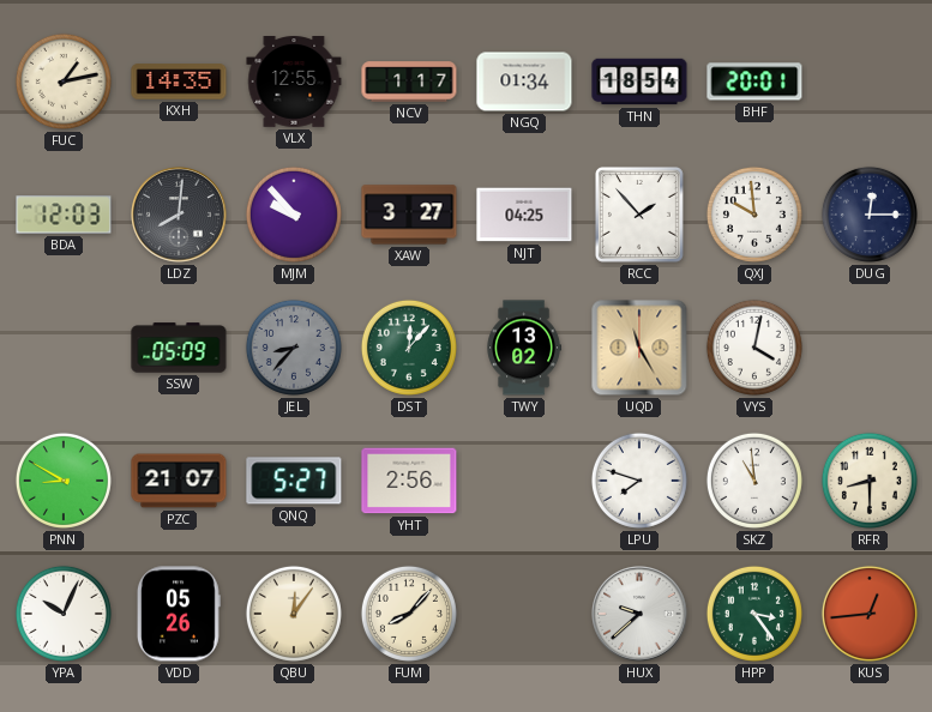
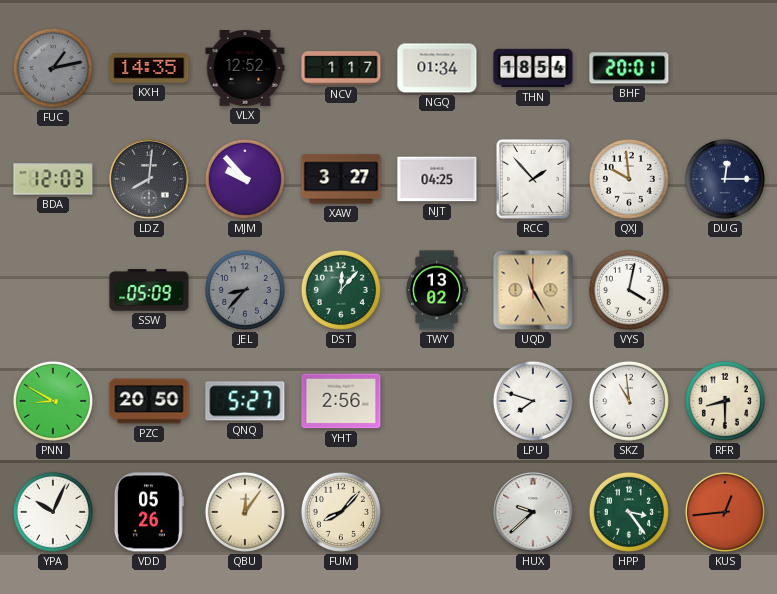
FUC dial: cream -> grey
VLX: 12:55 -> 12:52
PZC: 21:07 -> 20:50
